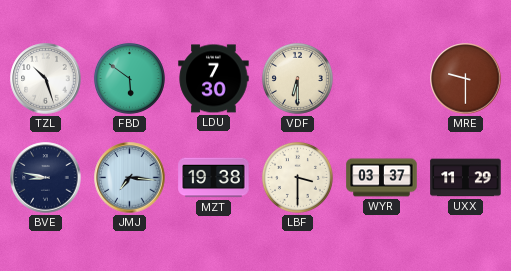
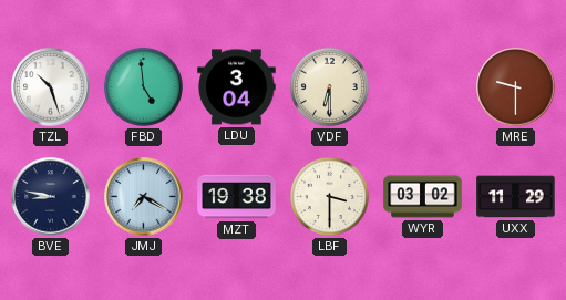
FBD: 5:51 -> 4:59
LDU: 7:30 -> 3:04
JMJ: 7:16 -> 7:20
WYR: 03:37 -> 03:02
